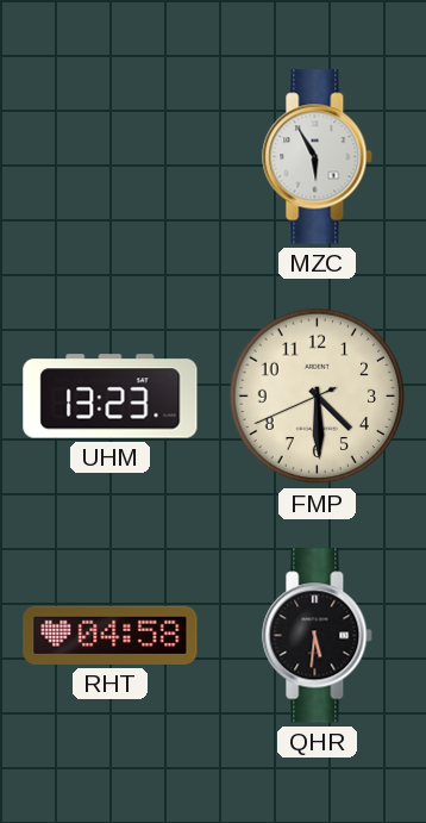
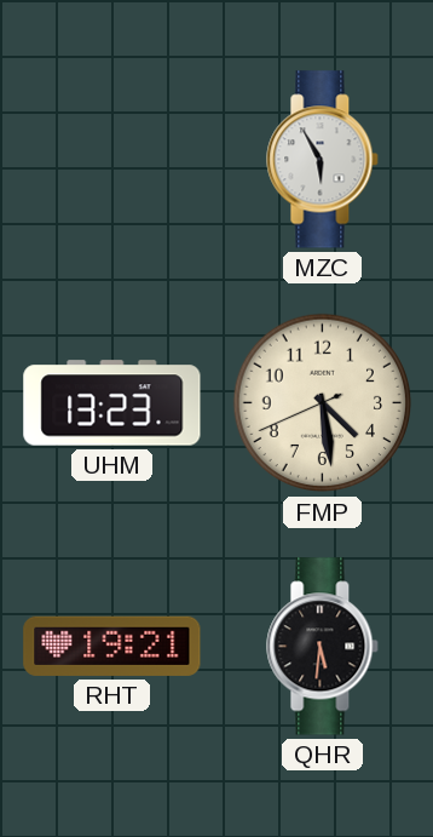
FMP: 4:29 -> 4:28
RHT: 04:58 -> 19:21
